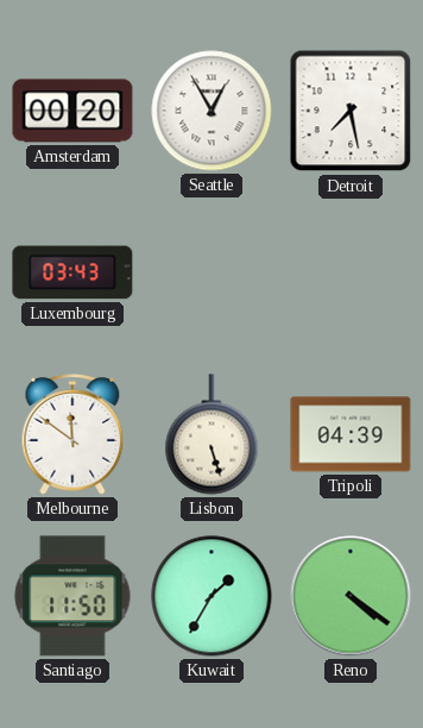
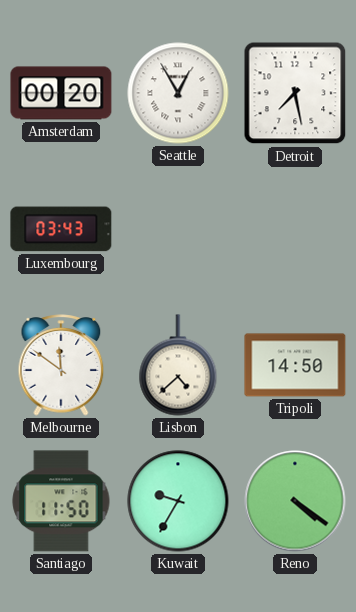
Lisbon: 5:27 -> 4:38
Tripoli: 04:39 -> 14:50
Kuwait: 1:35 -> 9:35
